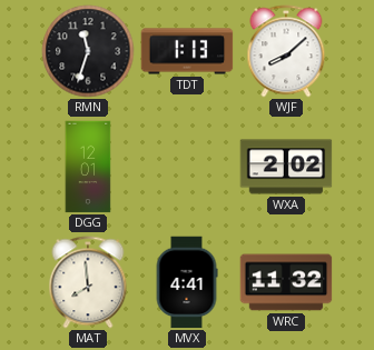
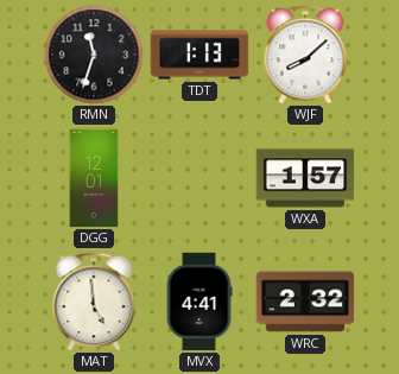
WXA: 2:02 -> 1:57
MAT: 7:59 -> 4:59
WRC: 11:32 -> 2:32
